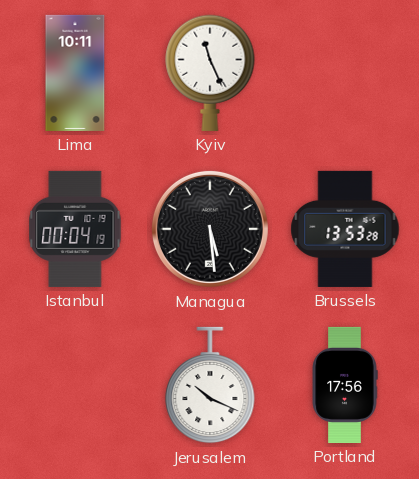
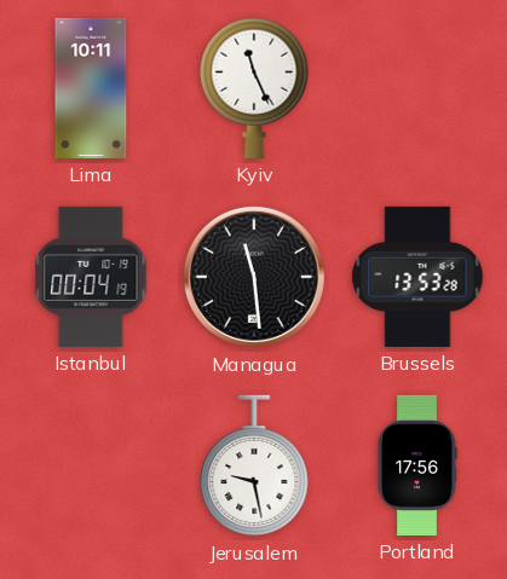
Managua: 5:29 -> 11:29
Jerusalem: 10:19 -> 9:28
